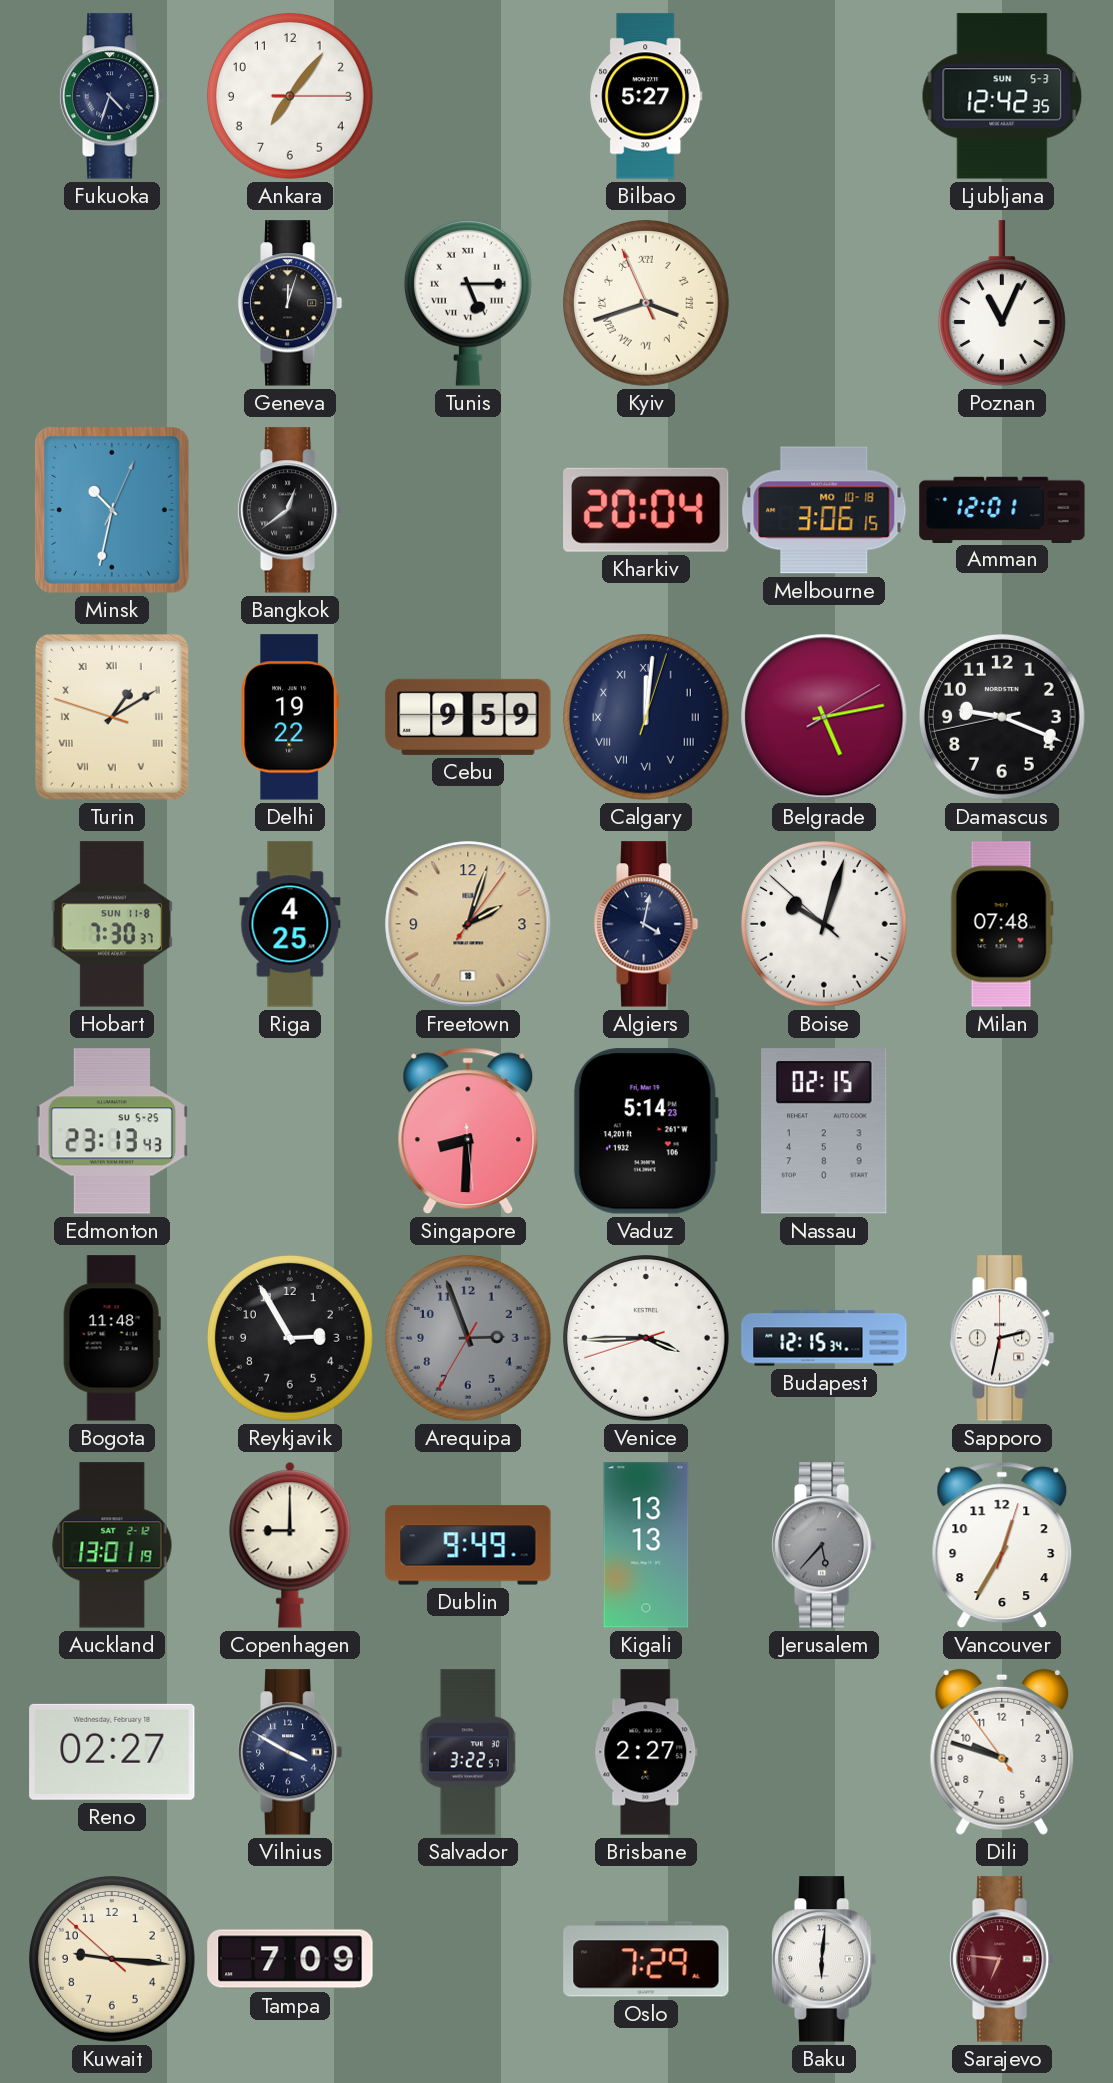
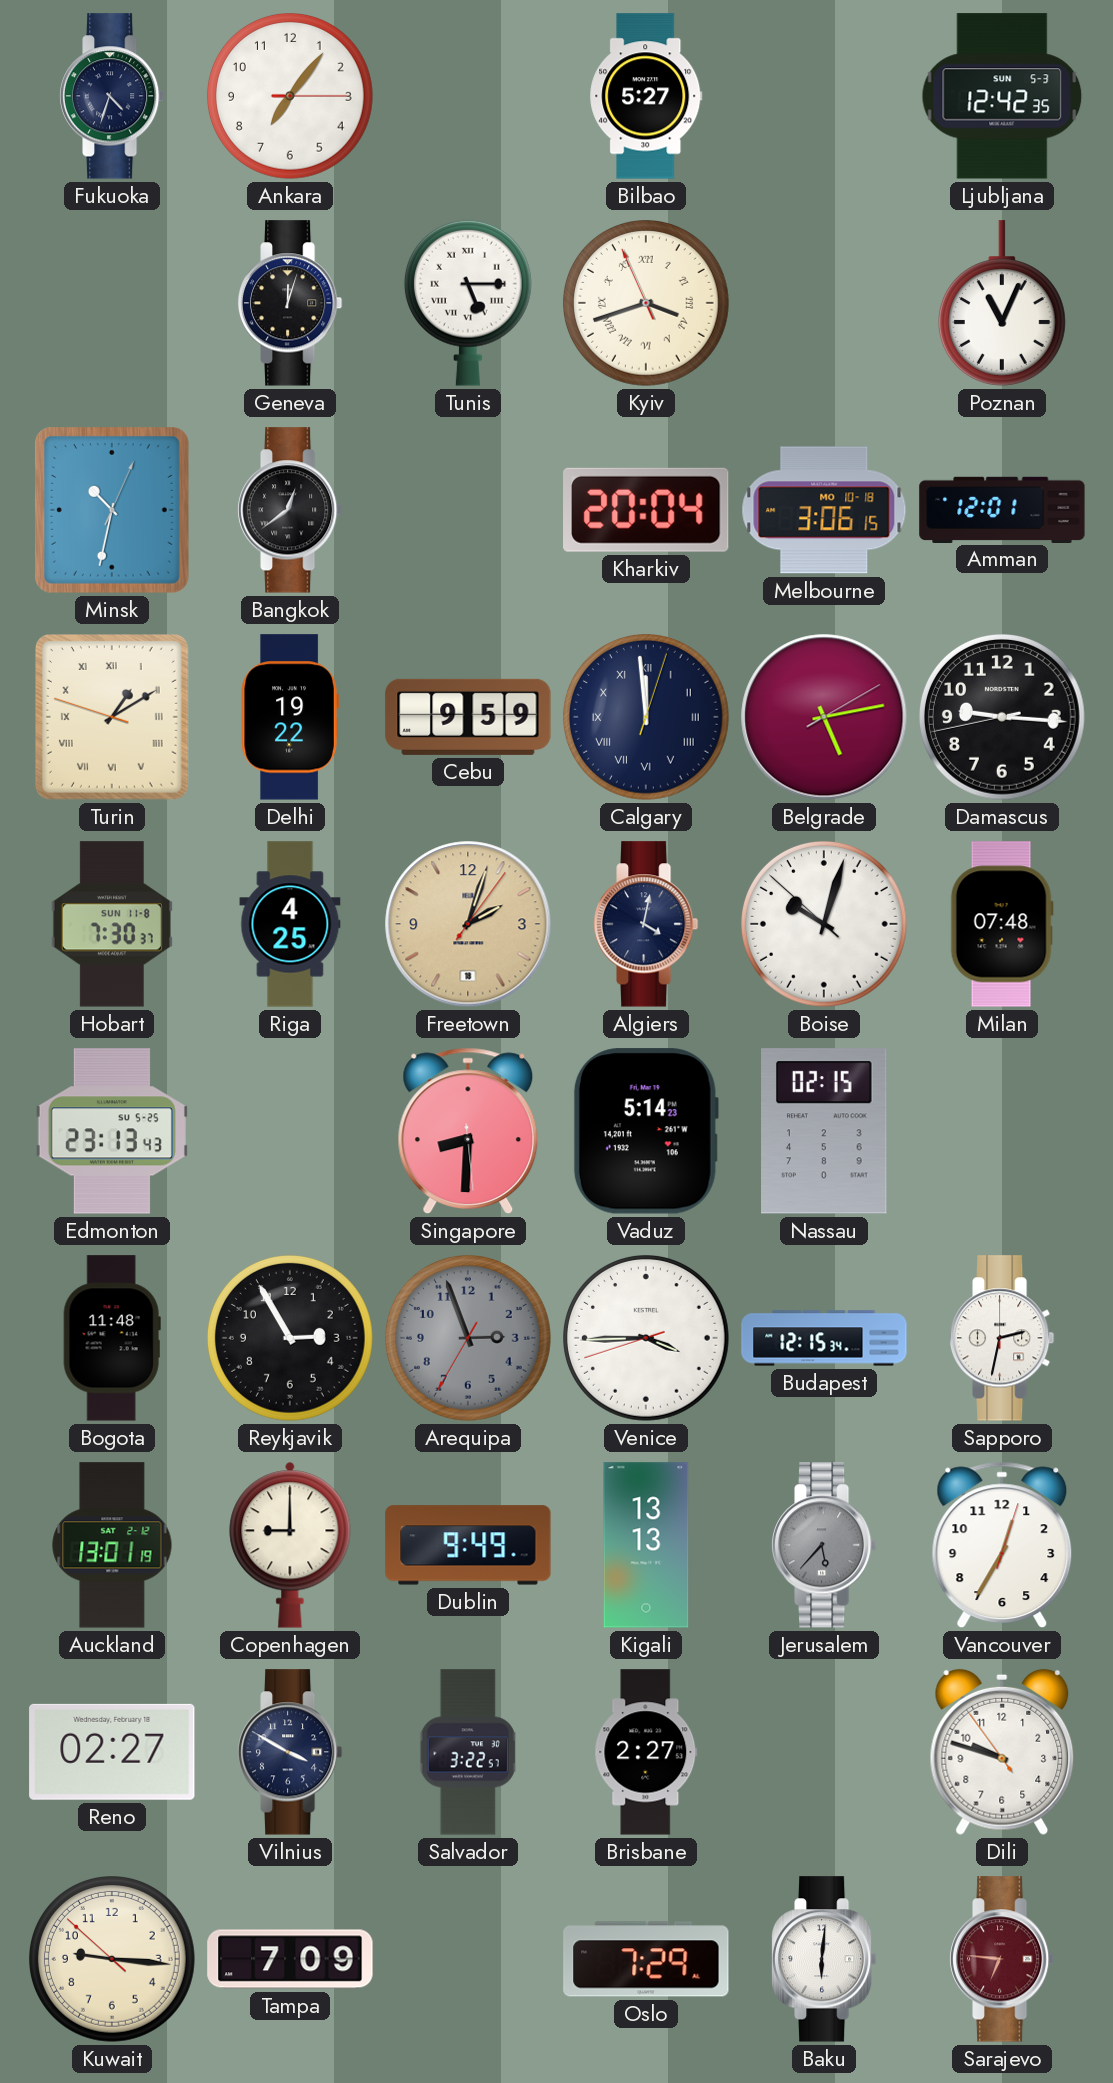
Calgary: 12:01 -> 11:59
Damascus: 9:18 -> 9:15
